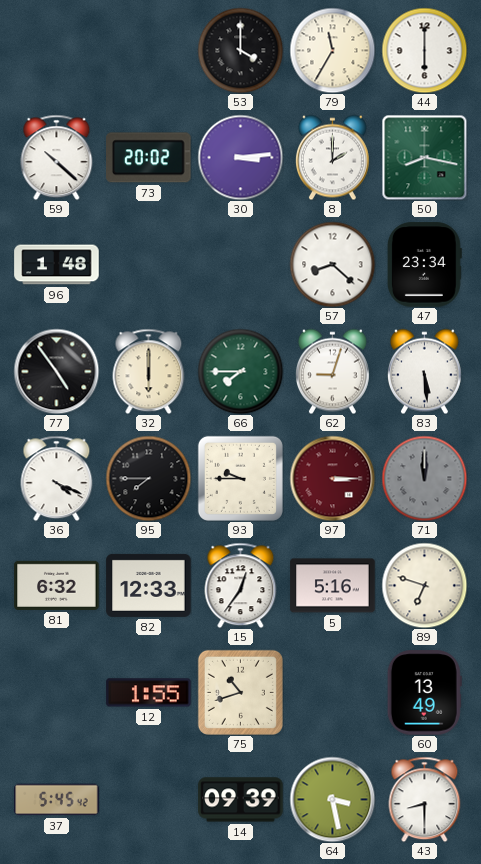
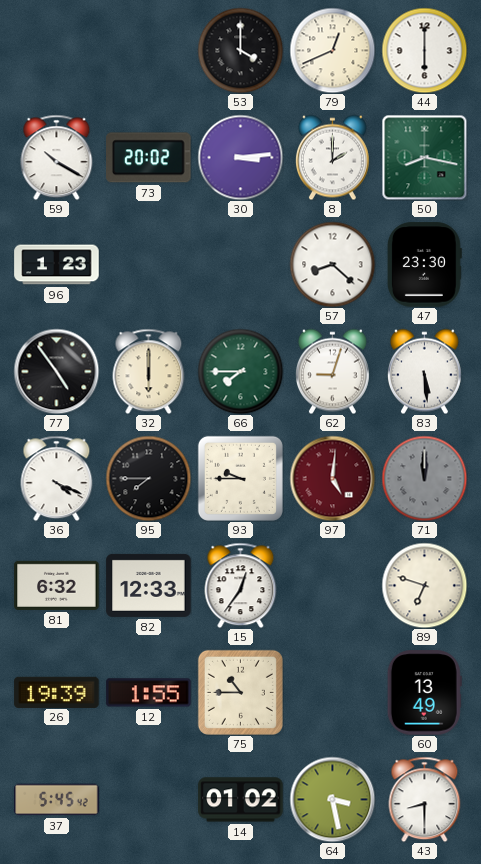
79: 11:35 -> 12:41
59: 10:22 -> 10:20
96: 1:48 -> 1:23
47: 23:34 -> 23:30
97: 3:15 -> 5:01
5: 5:16 -> none
26: none -> 19:39
75: 10:42 -> 10:45
14: 09:39 -> 01:02
